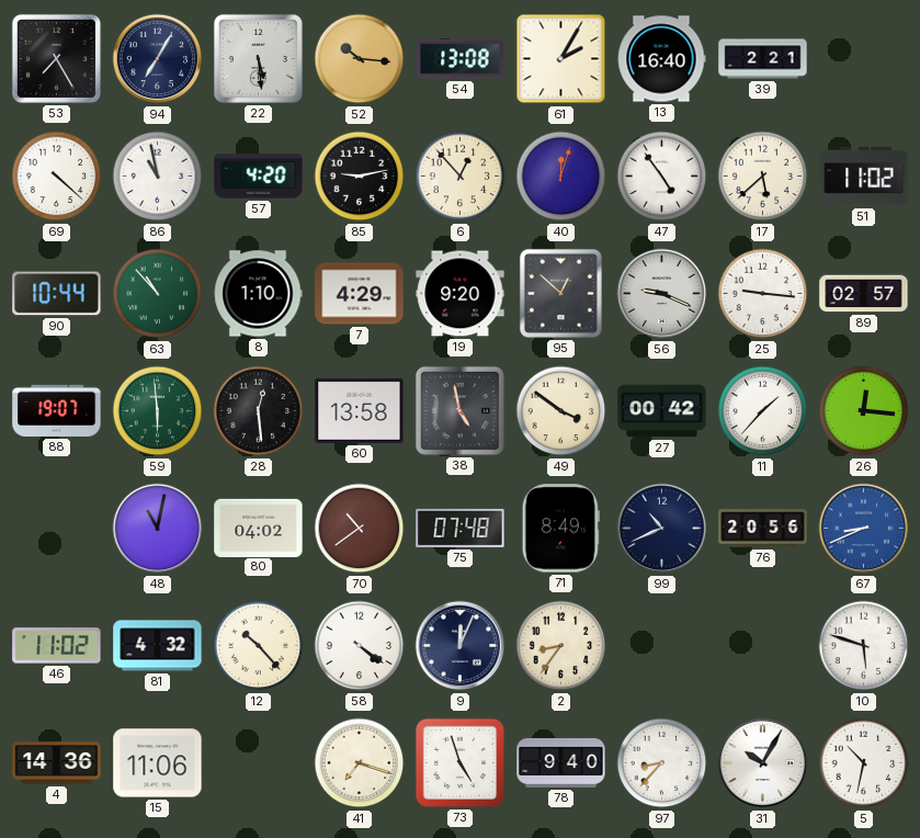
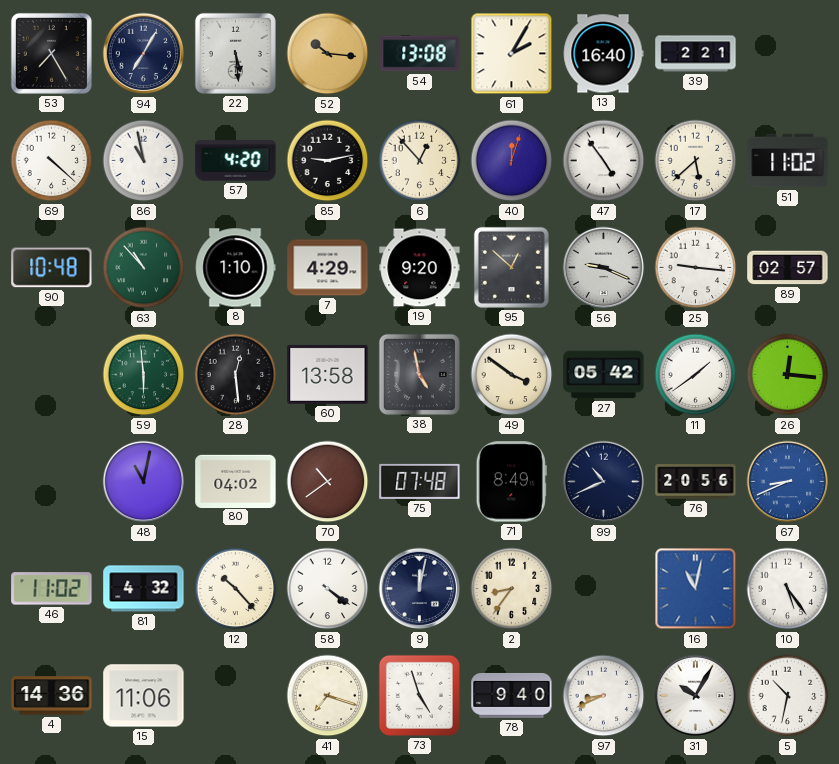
90: 10:44 -> 10:48
88: 19:07 -> none
27: 00:42 -> 05:42
11: 1:37 -> 1:39
9: 12:04 -> 12:02
16: none -> 11:02
10: 5:48 -> 5:24
97: 8:37 -> 8:41
